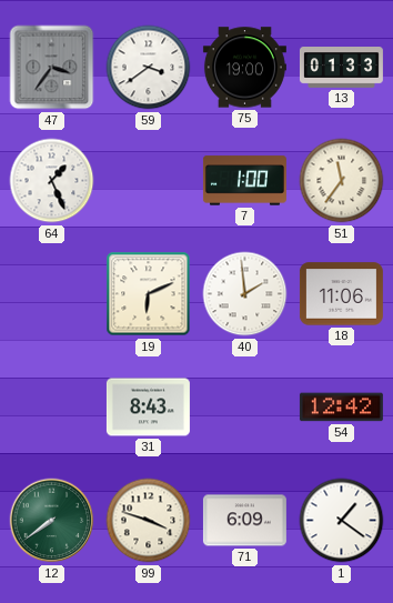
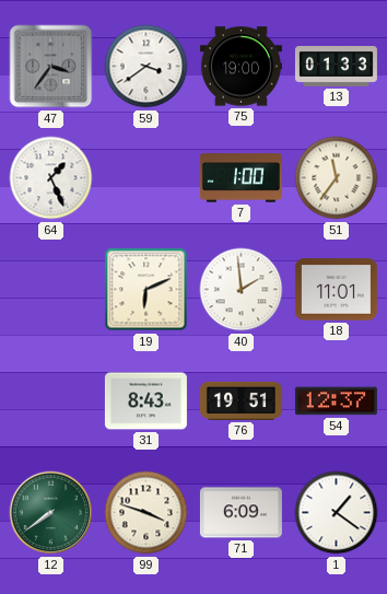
18: 11:06 -> 11:01
76: none -> 19:51
54: 12:42 -> 12:37
